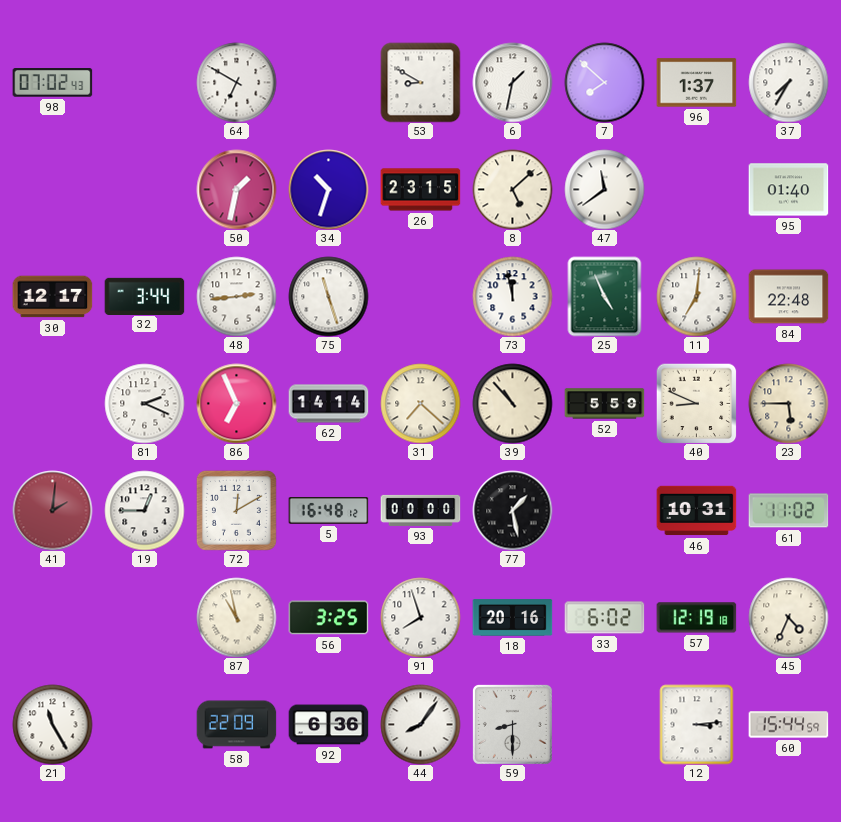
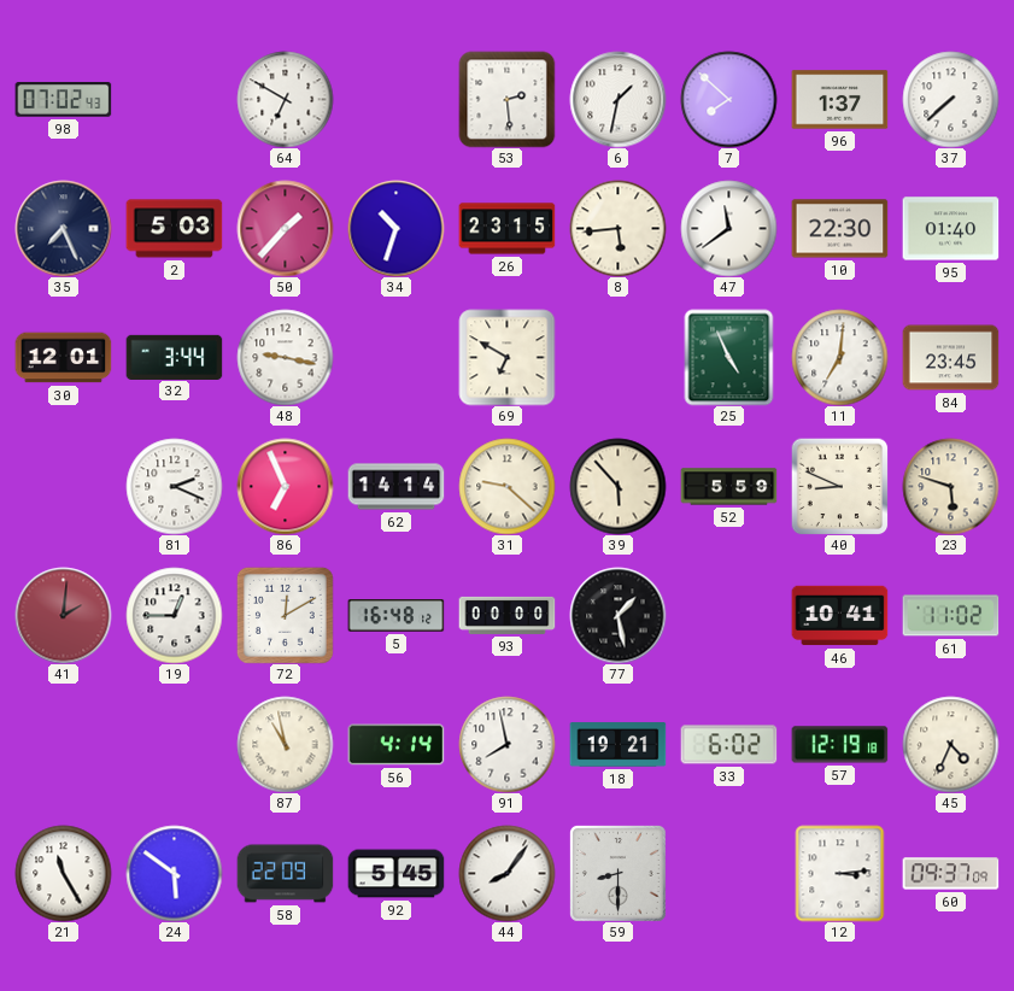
53: 8:50 -> 2:29
37: 7:35 -> 7:38
35: none -> 7:26
2: none -> 5:03
50: 1:32 -> 1:37
8: 5:08 -> 5:44
10: none -> 22:30
30: 12:17 -> 12:01
48: 2:44 -> 9:17
75: 11:27 -> none
69: none -> 6:50
73: 11:58 -> none
84: 22:48 -> 23:45
31: 7:22 -> 9:22
39: 10:53 -> 5:53
23: 5:45 -> 5:48
46: 10:31 -> 10:41
56: 3:25 -> 4:14
91: 7:57 -> 7:58
18: 20:16 -> 19:21
24: none -> 5:51
92: 6:36 -> 5:45
60: 15:44 -> 09:37
